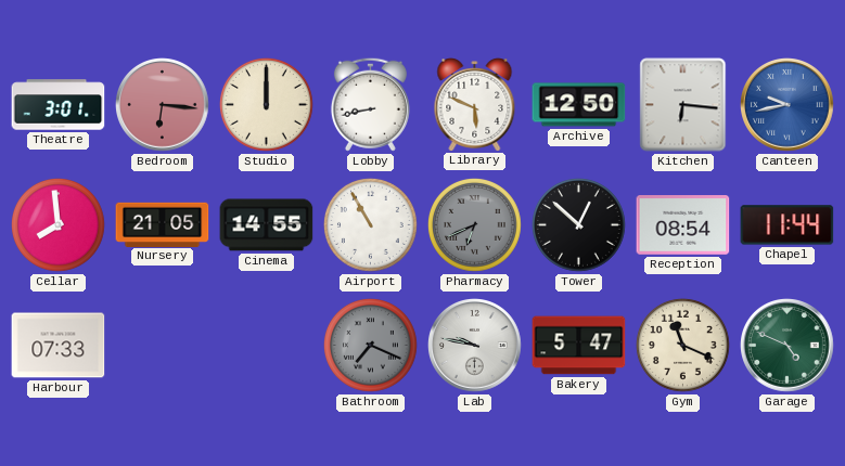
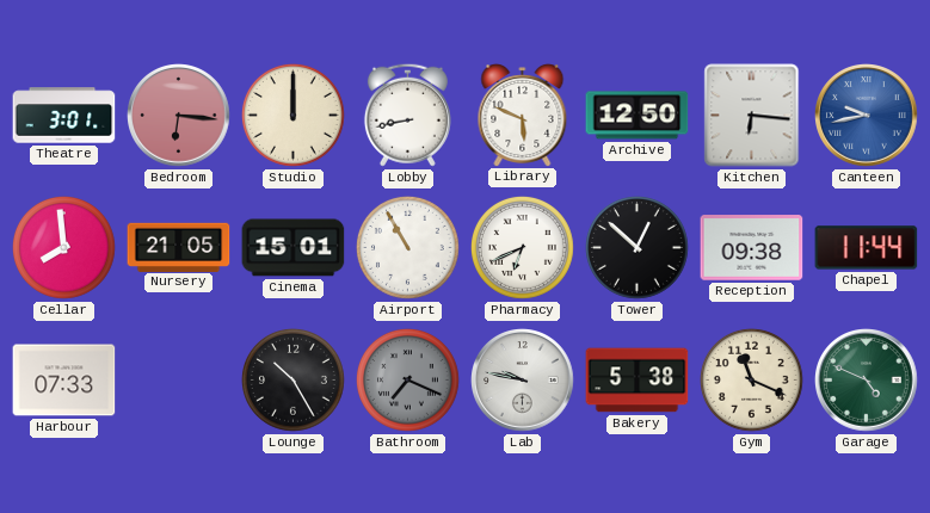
Cinema: 14:55 -> 15:01
Pharmacy dial: grey -> white
Reception: 08:54 -> 09:38
Lounge: none -> 10:25
Bakery: 5:47 -> 5:38
